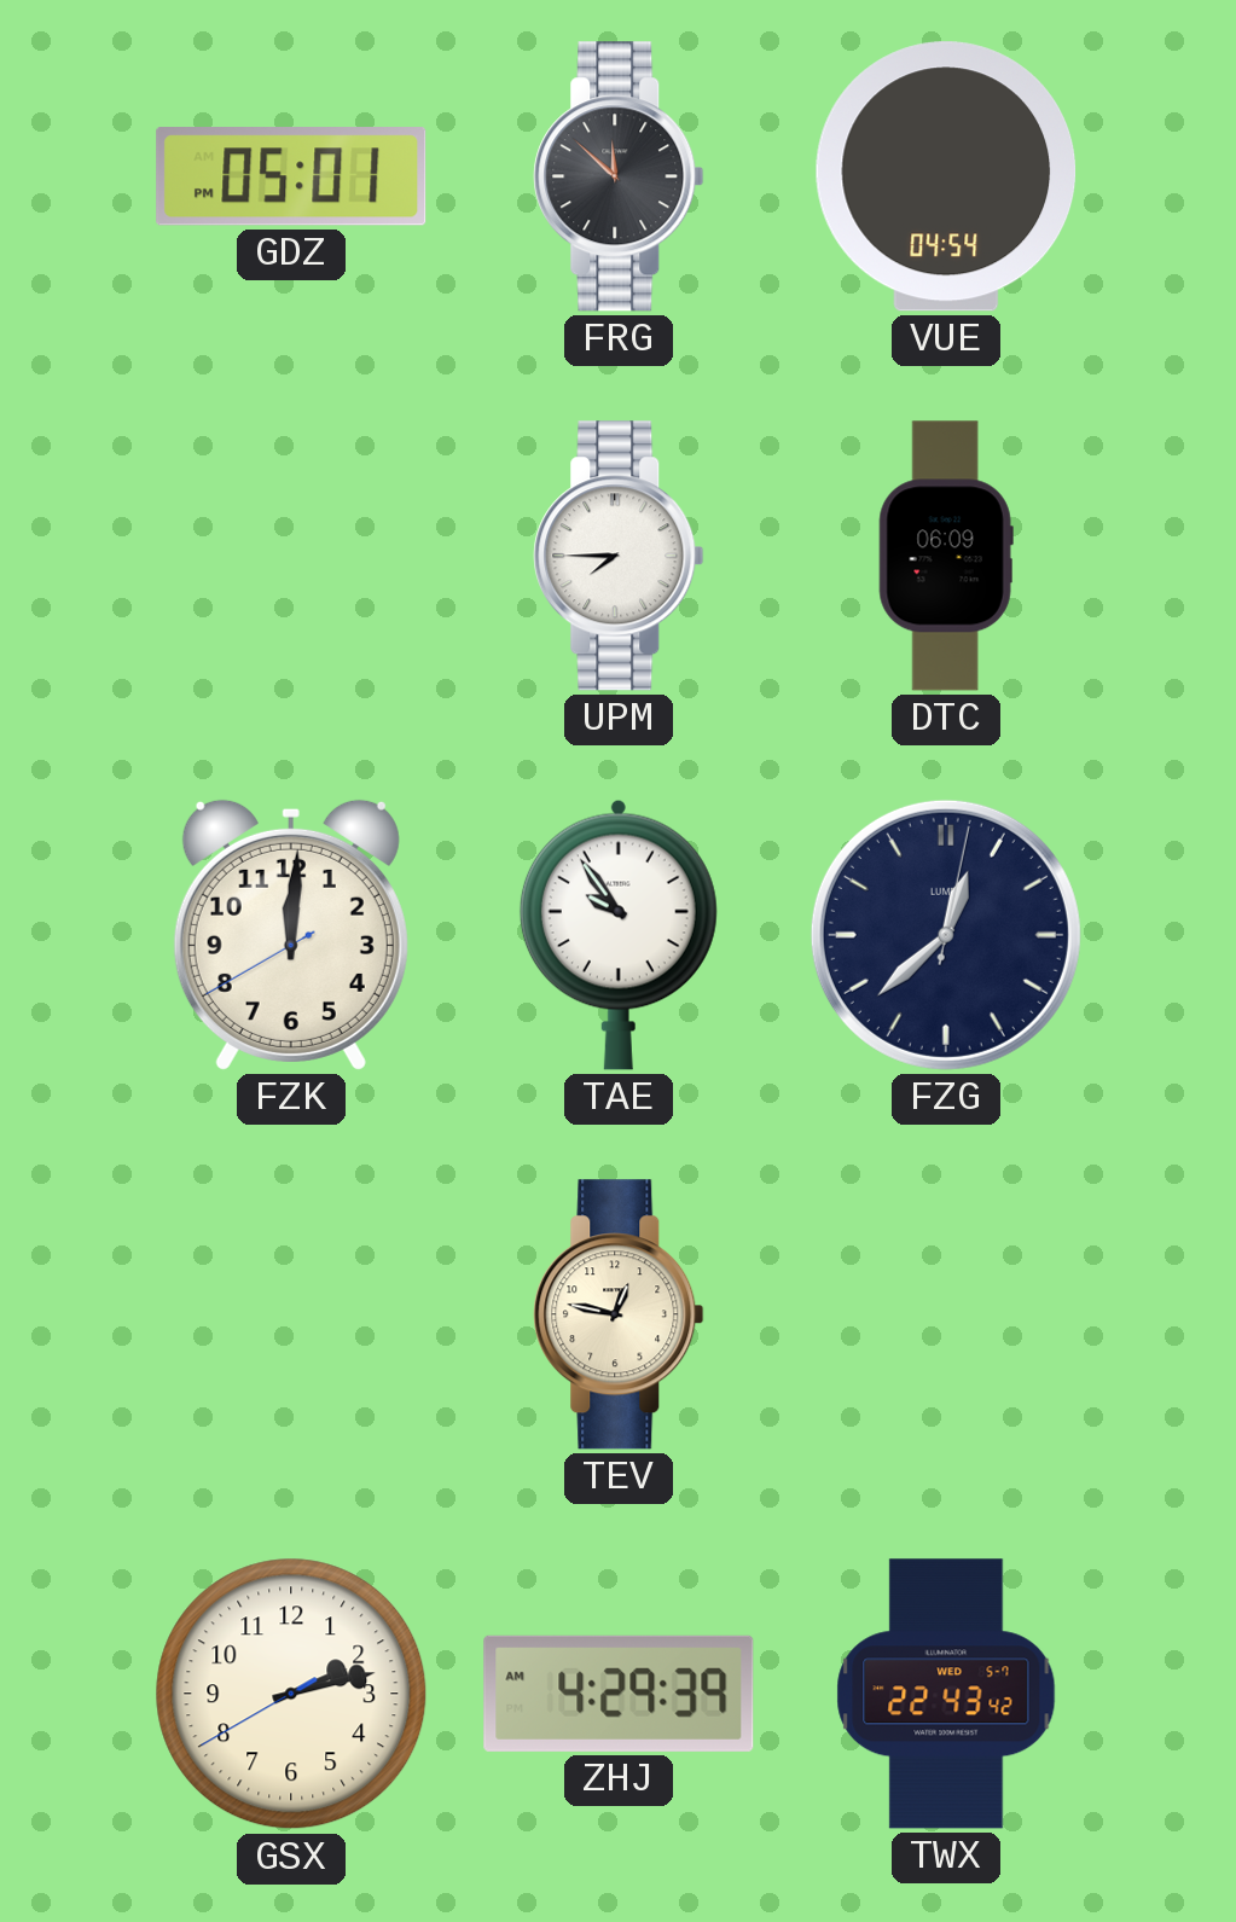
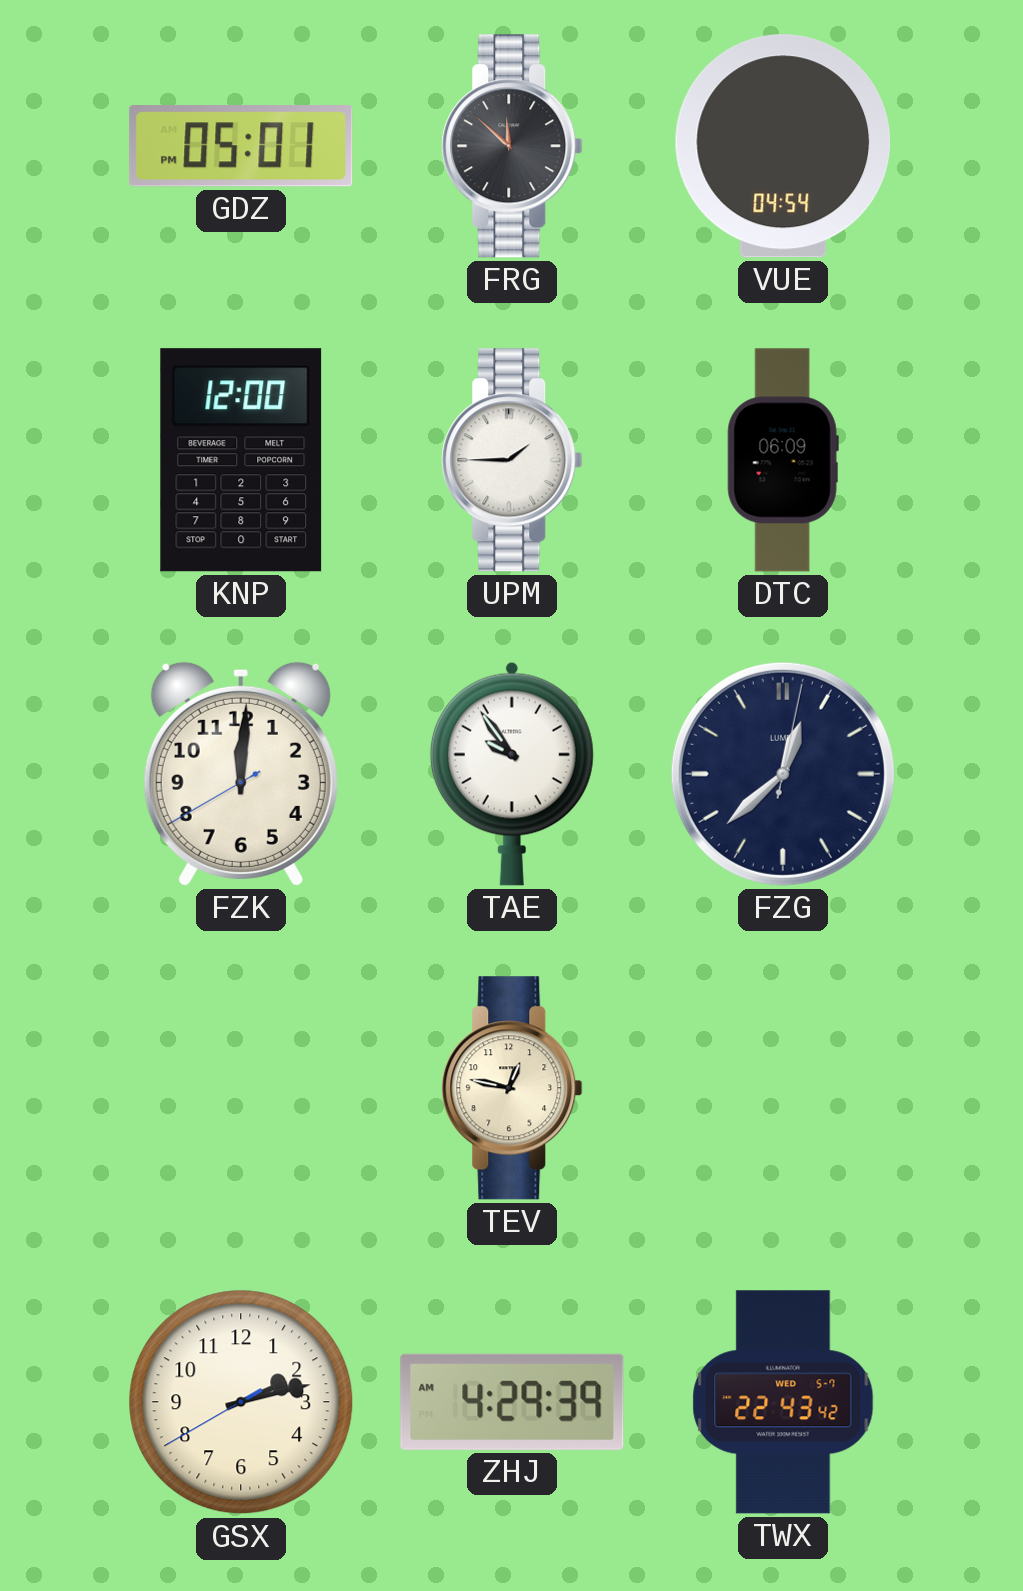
KNP: none -> 12:00
UPM: 7:45 -> 1:45
